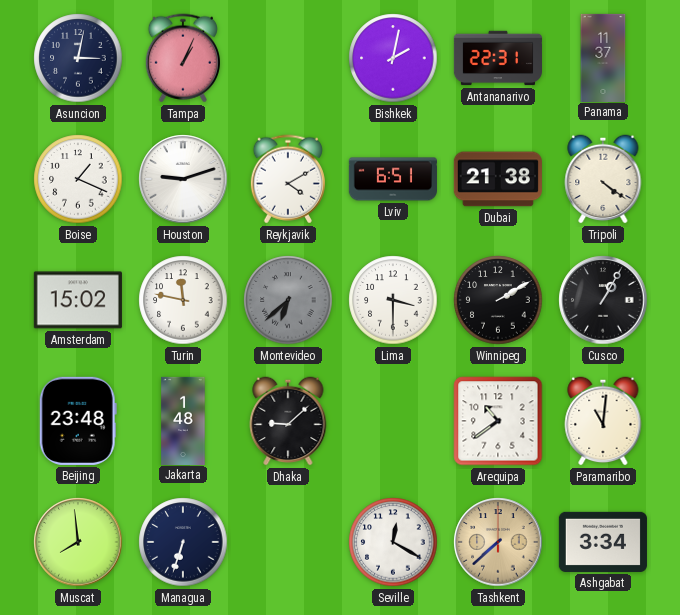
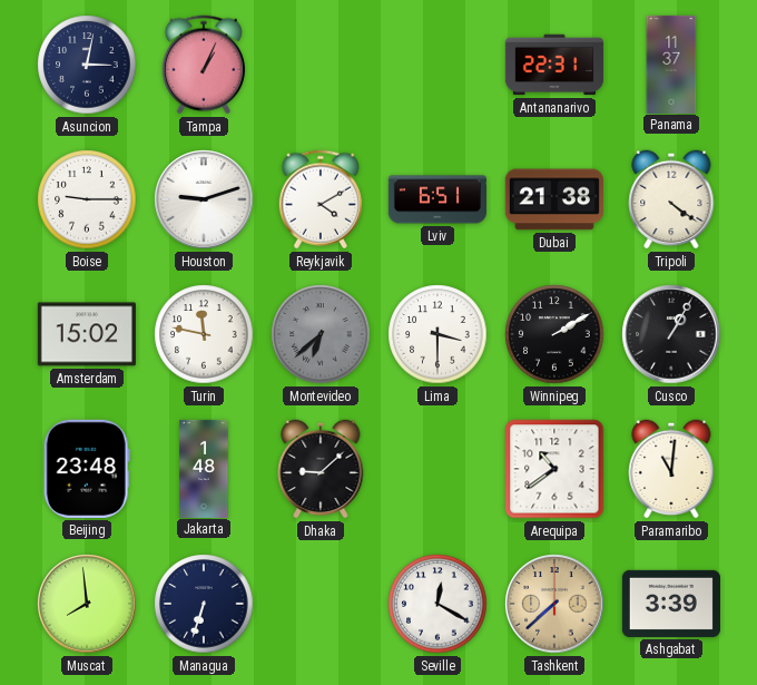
Bishkek: 2:02 -> none
Boise: 1:19 -> 9:15
Ashgabat: 3:34 -> 3:39
